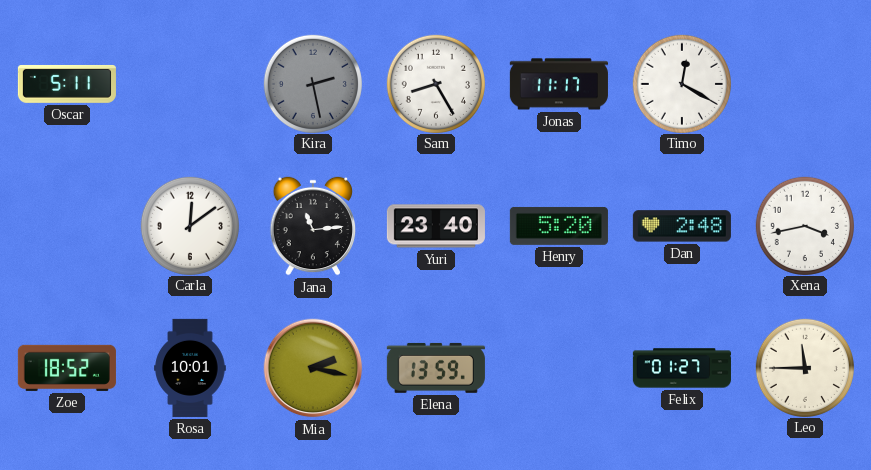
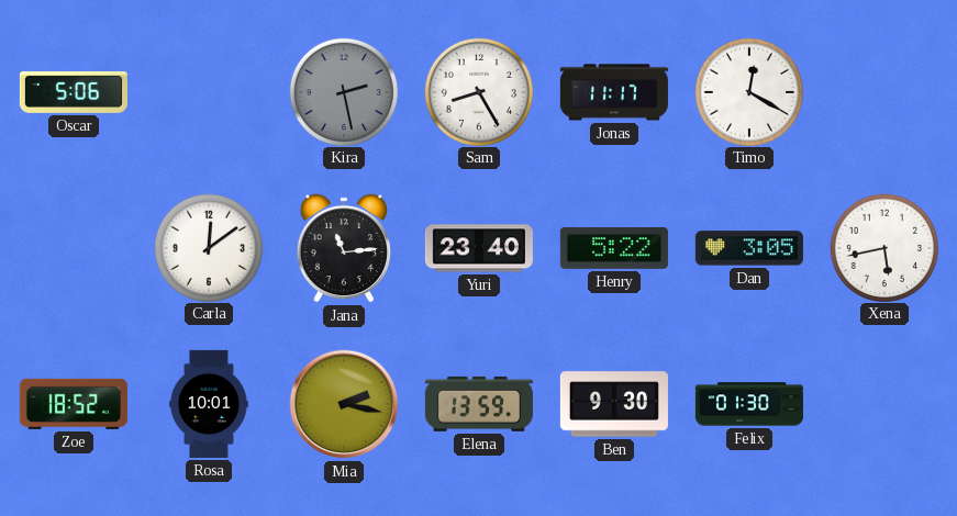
Oscar: 5:11 -> 5:06
Henry: 5:20 -> 5:22
Dan: 2:48 -> 3:05
Xena: 3:43 -> 5:43
Ben: none -> 9:30
Felix: 01:27 -> 01:30
Leo: 11:45 -> none
